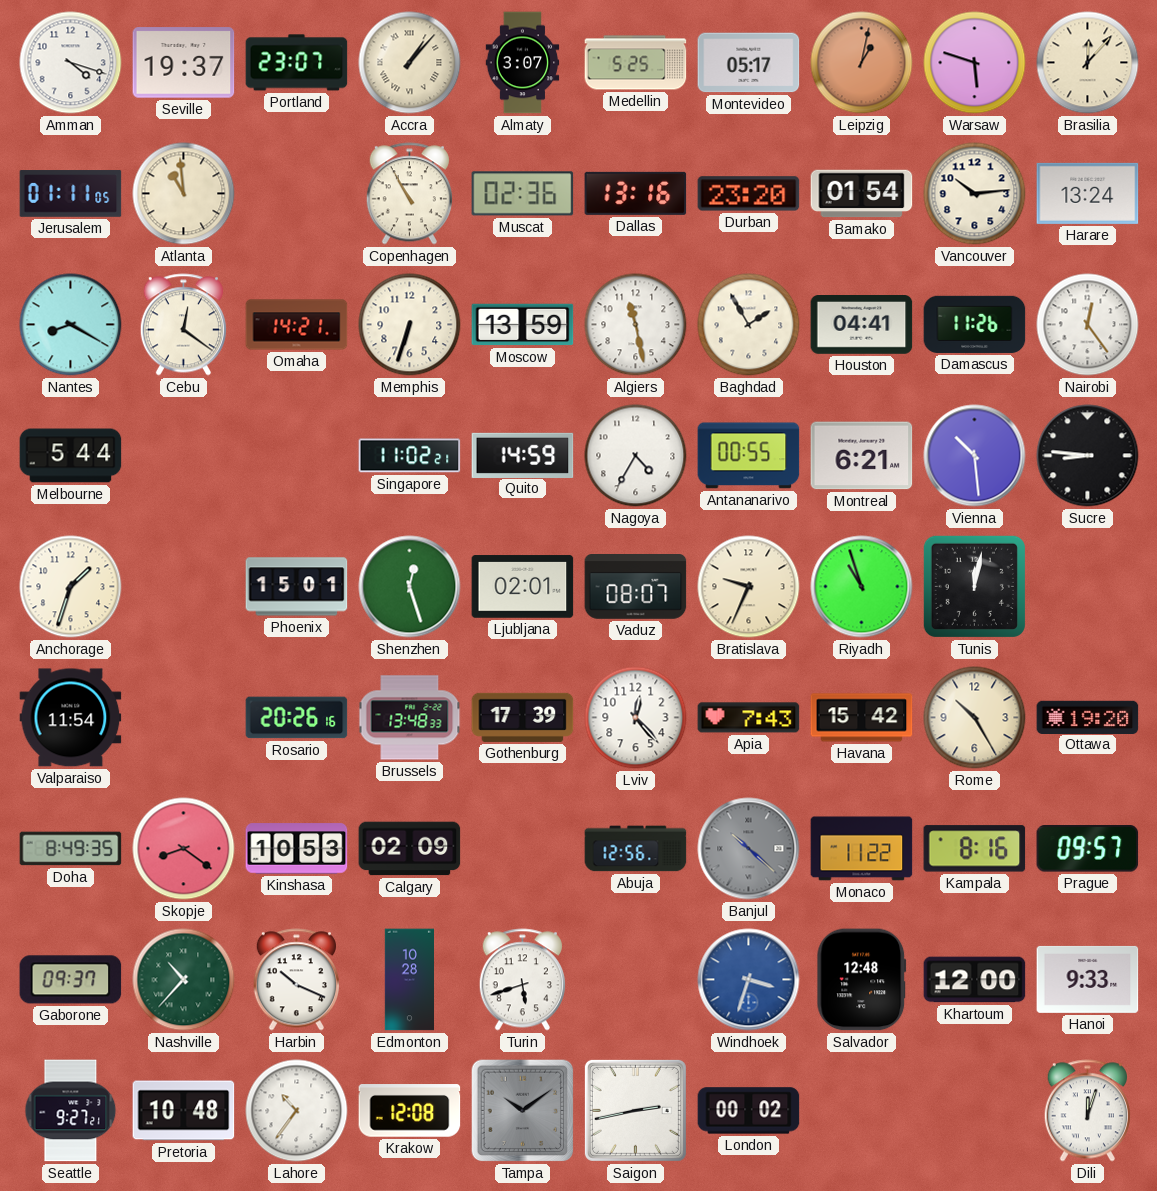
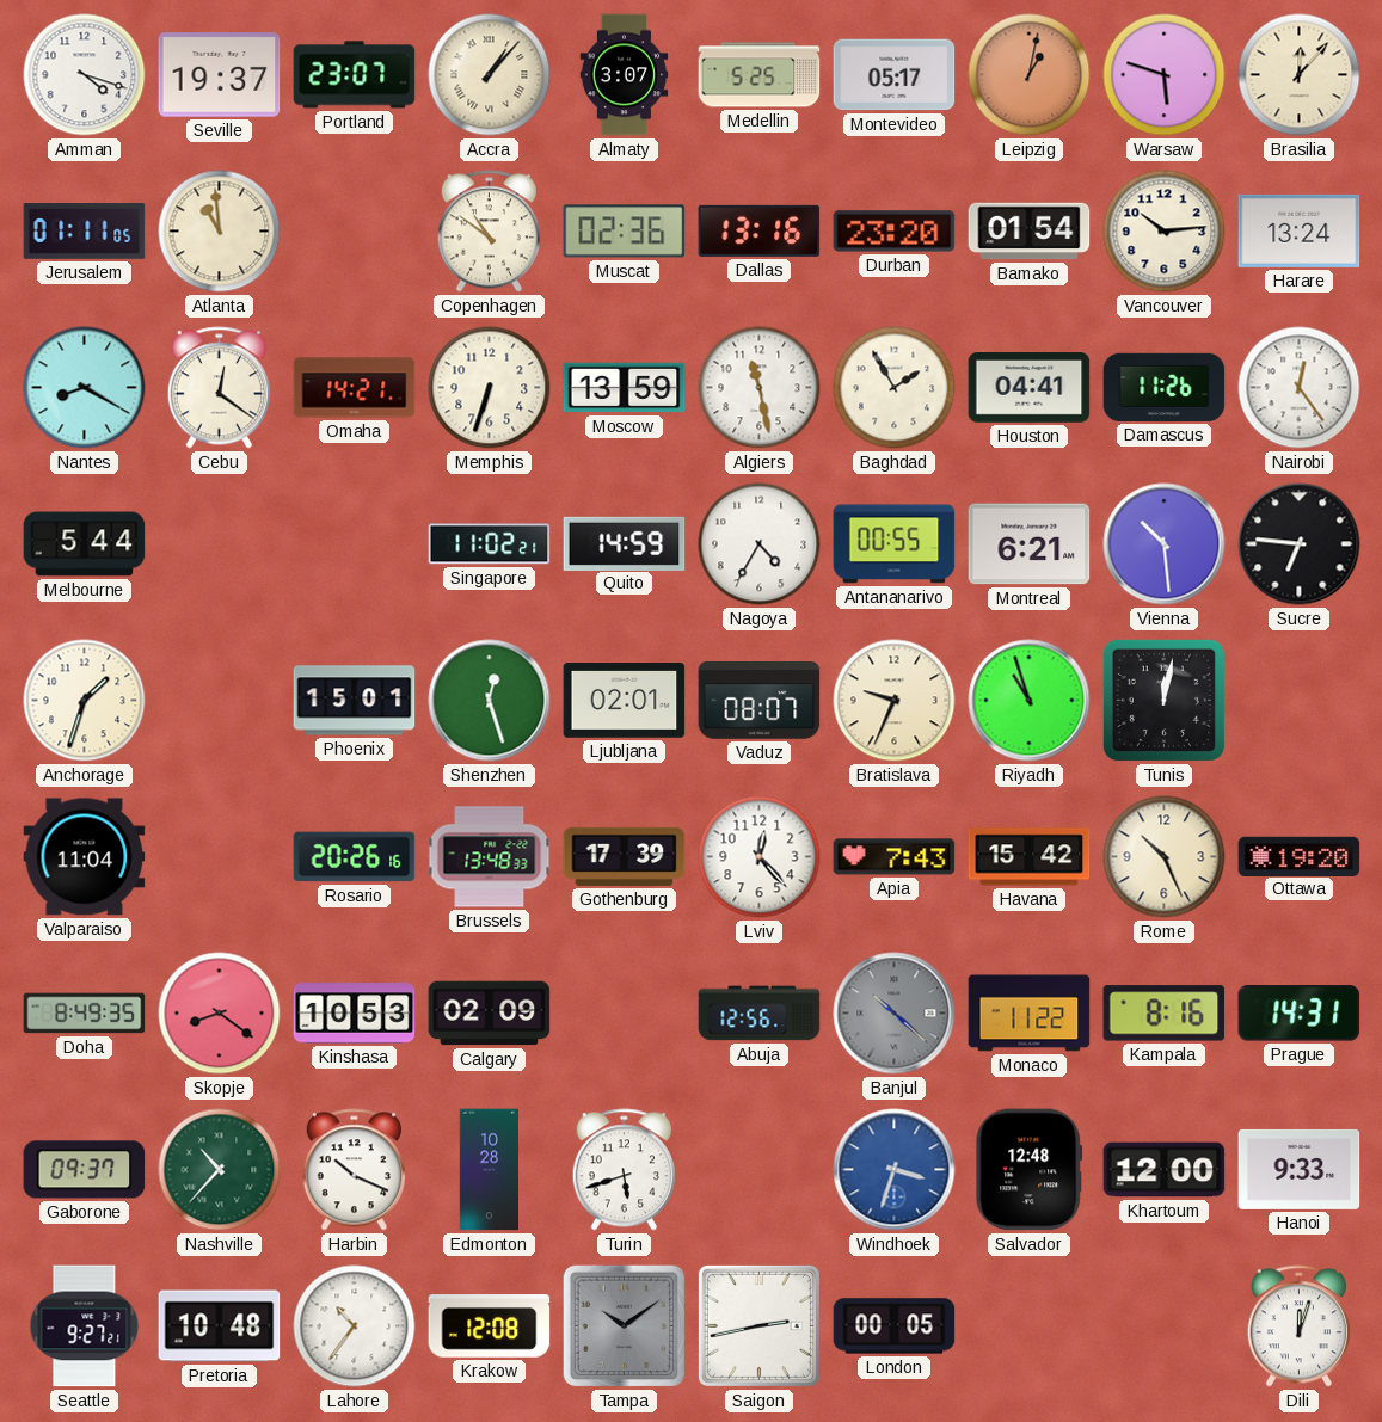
Copenhagen: 10:55 -> 10:51
Sucre: 8:46 -> 6:46
Valparaiso: 11:54 -> 11:04
Rome: 10:25 -> 10:26
Prague: 09:57 -> 14:31
London: 00:02 -> 00:05
